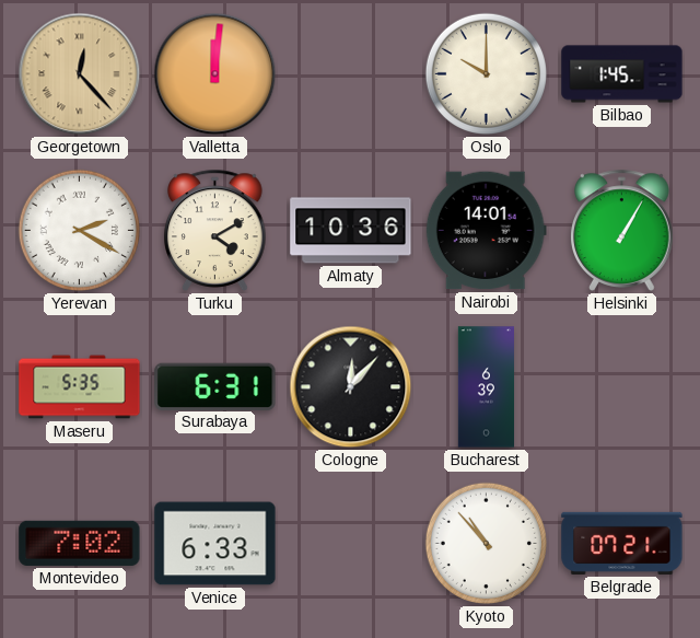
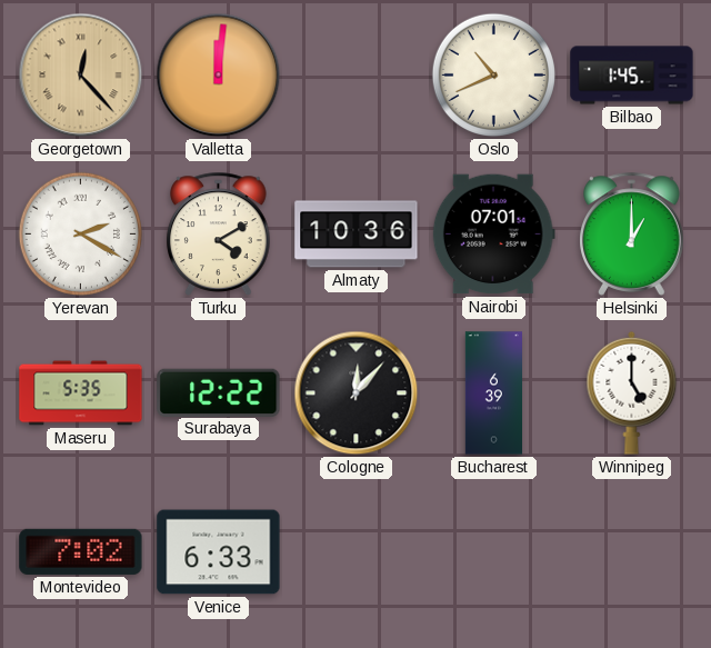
Oslo: 10:00 -> 10:41
Nairobi: 14:01 -> 07:01
Helsinki: 1:05 -> 1:00
Surabaya: 6:31 -> 12:22
Winnipeg: none -> 5:00
Kyoto: 10:53 -> none
Belgrade: 07:21 -> none
